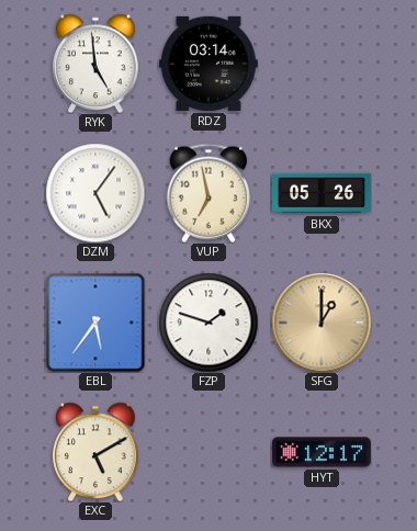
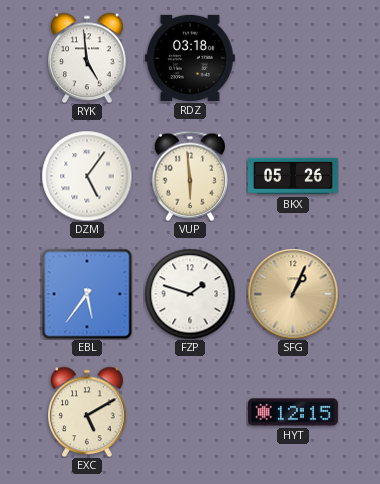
RDZ: 03:14 -> 03:18
VUP: 6:58 -> 5:59
SFG: 1:00 -> 1:04
HYT: 12:17 -> 12:15
